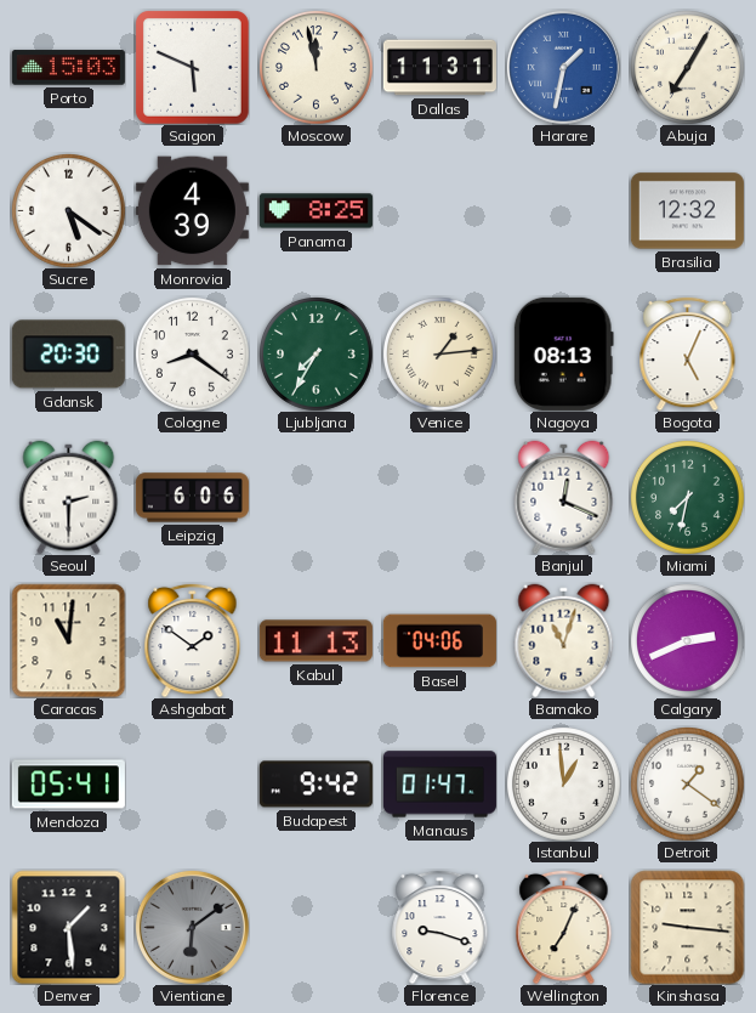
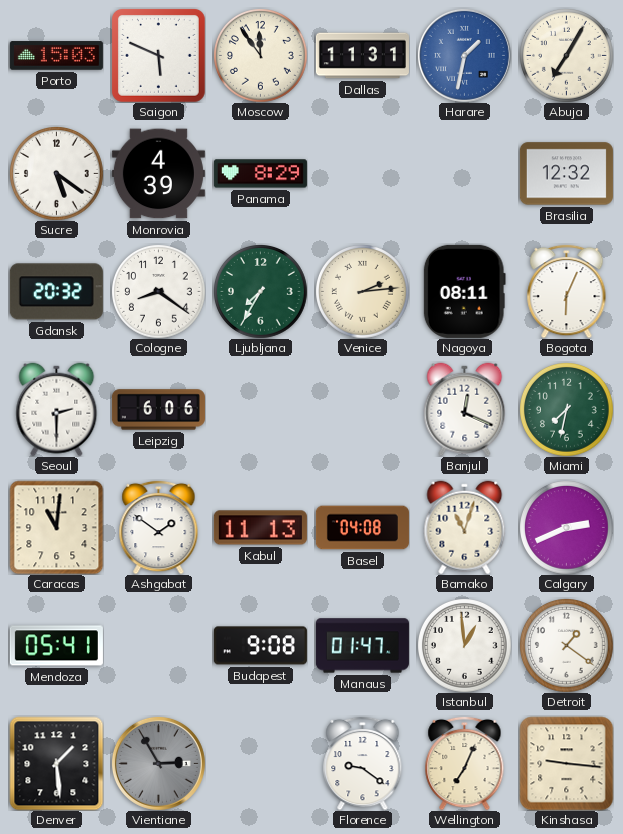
Moscow: 11:58 -> 11:54
Panama: 8:25 -> 8:29
Gdansk: 20:30 -> 20:32
Venice: 1:14 -> 2:14
Nagoya: 08:13 -> 08:11
Bogota: 5:04 -> 6:04
Basel: 04:06 -> 04:08
Budapest: 9:42 -> 9:08
Vientiane: 6:09 -> 2:55
Florence: 9:18 -> 9:21
